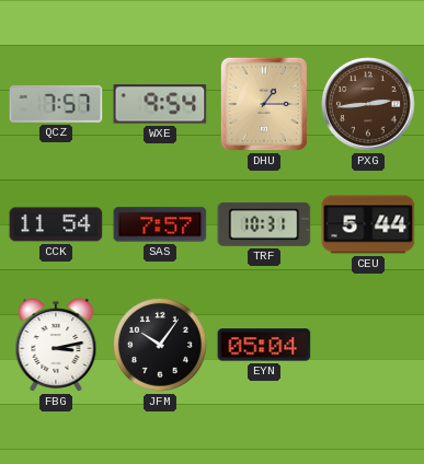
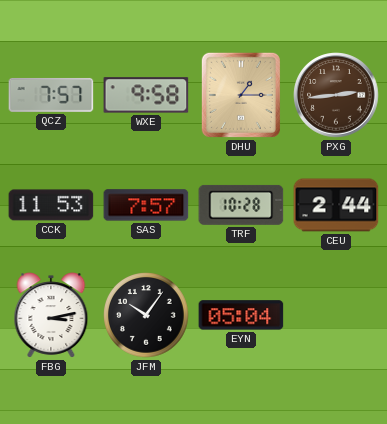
WXE: 9:54 -> 9:58
CCK: 11:54 -> 11:53
TRF: 10:31 -> 10:28
CEU: 5:44 -> 2:44
